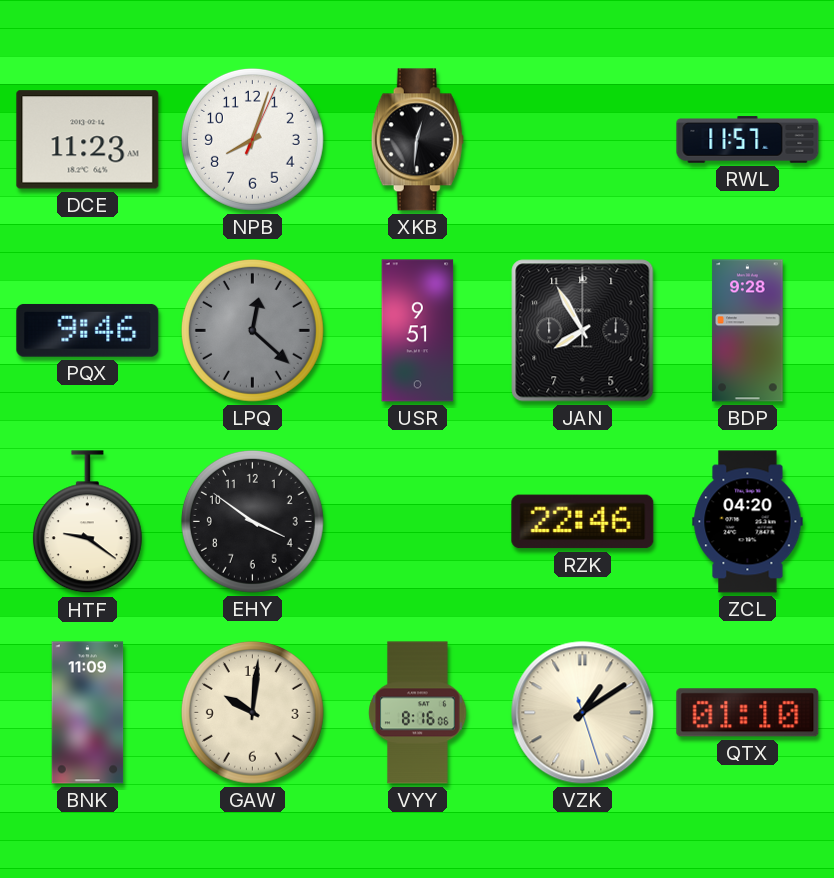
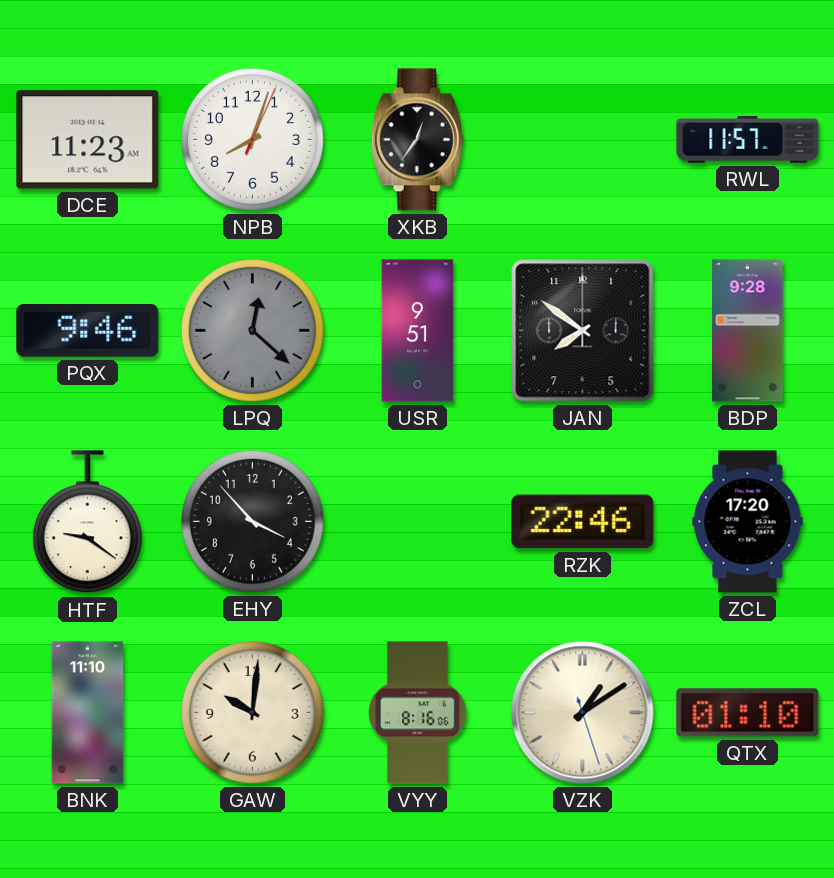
XKB: 12:31 -> 12:36
JAN: 7:55 -> 7:51
EHY: 3:51 -> 3:53
ZCL: 04:20 -> 17:20
BNK: 11:09 -> 11:10
